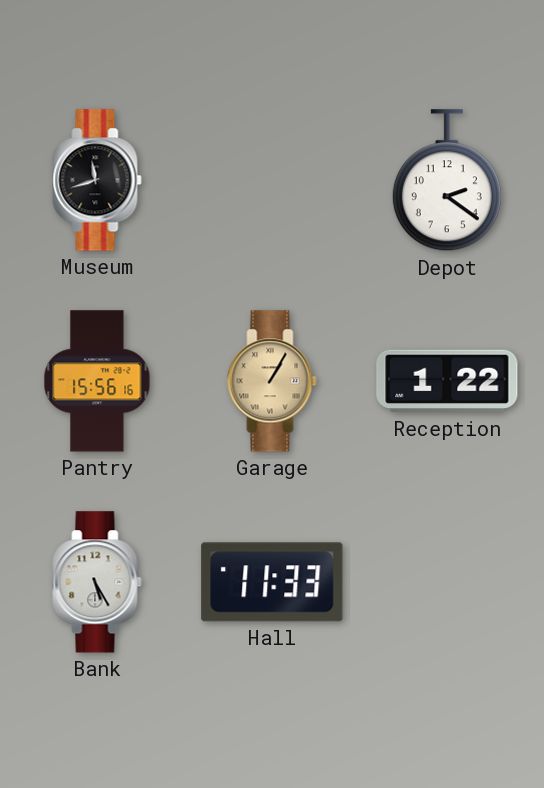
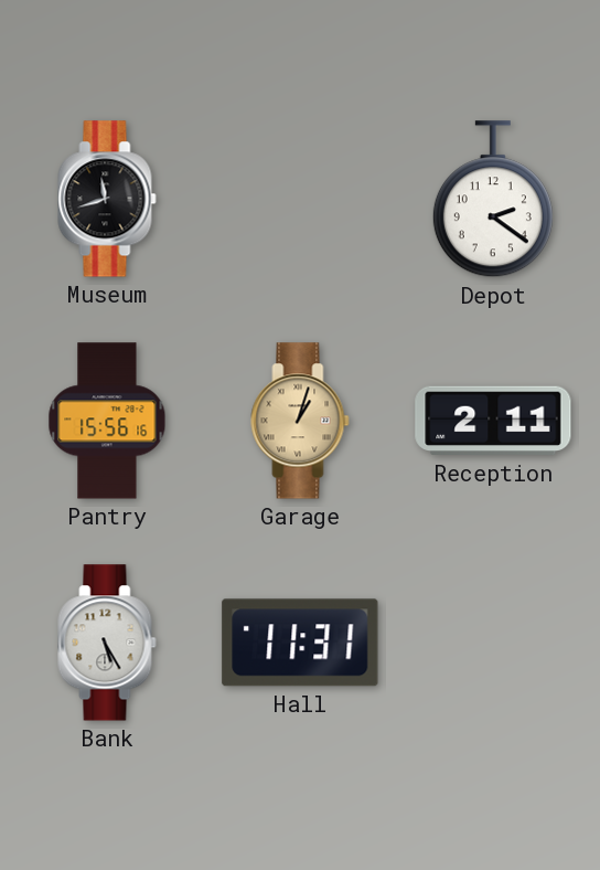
Garage: 1:05 -> 1:03
Reception: 1:22 -> 2:11
Hall: 11:33 -> 11:31
